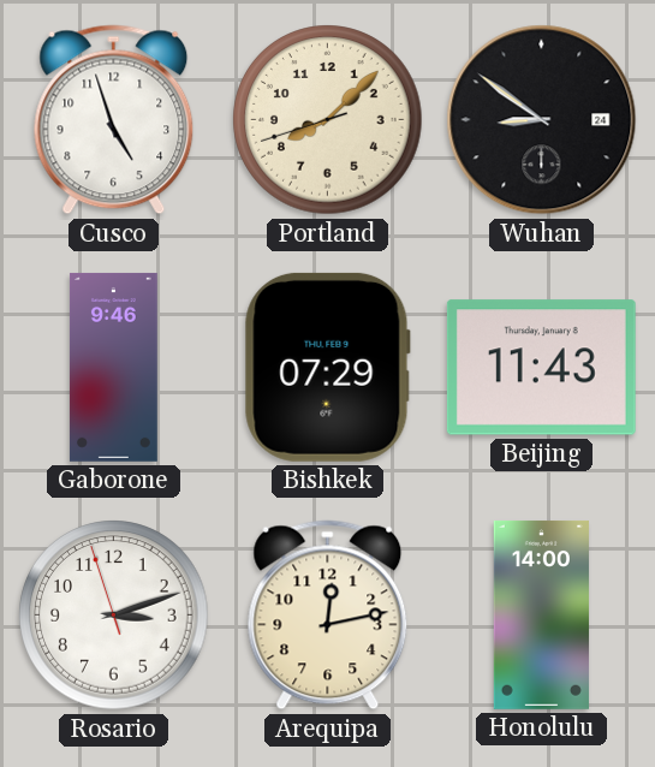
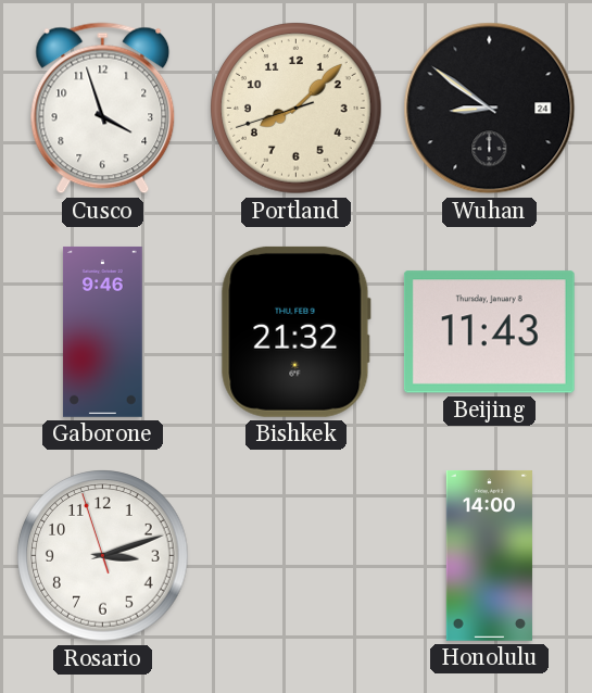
Cusco: 4:57 -> 3:57
Bishkek: 07:29 -> 21:32
Arequipa: 12:13 -> none
